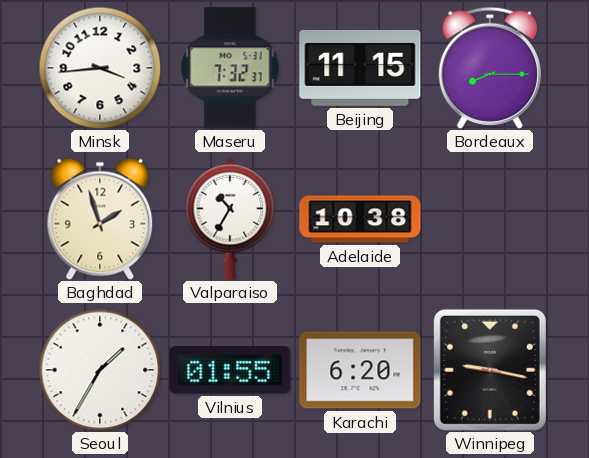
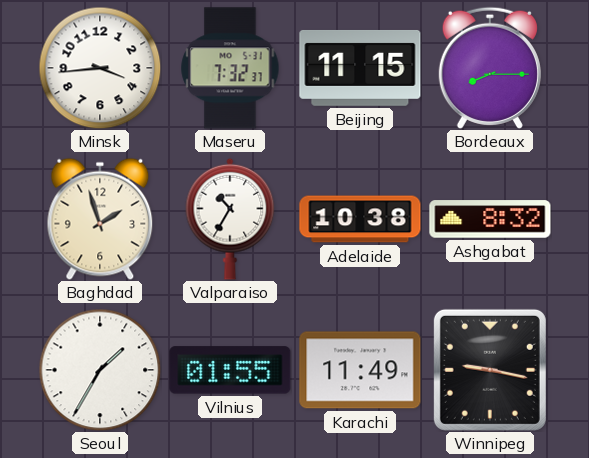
Ashgabat: none -> 8:32
Karachi: 6:20 -> 11:49
